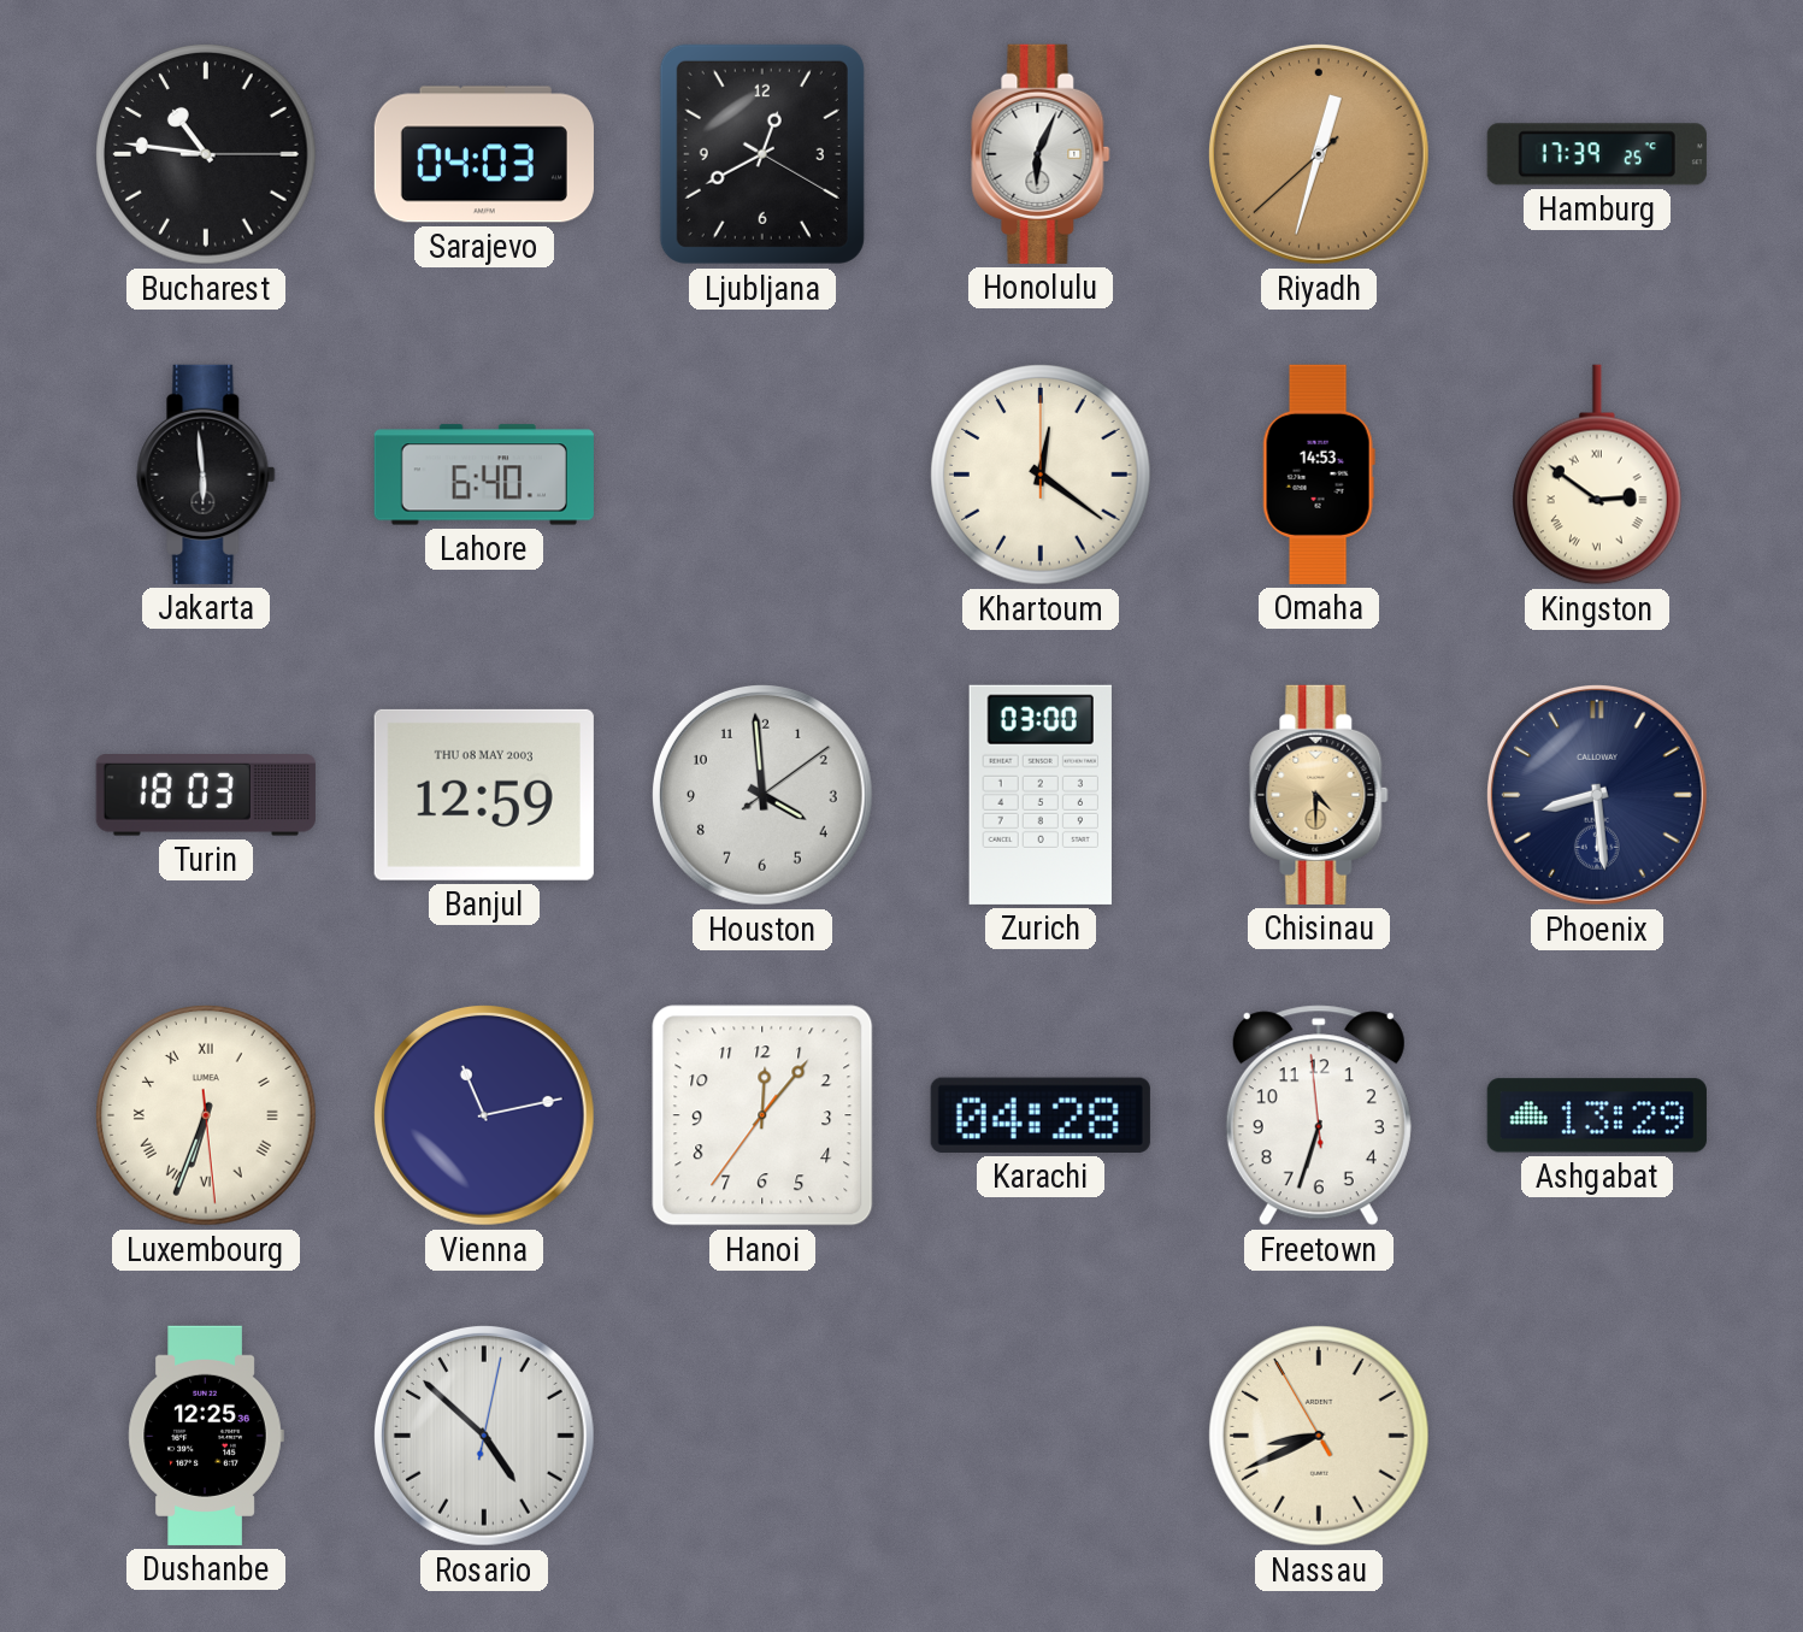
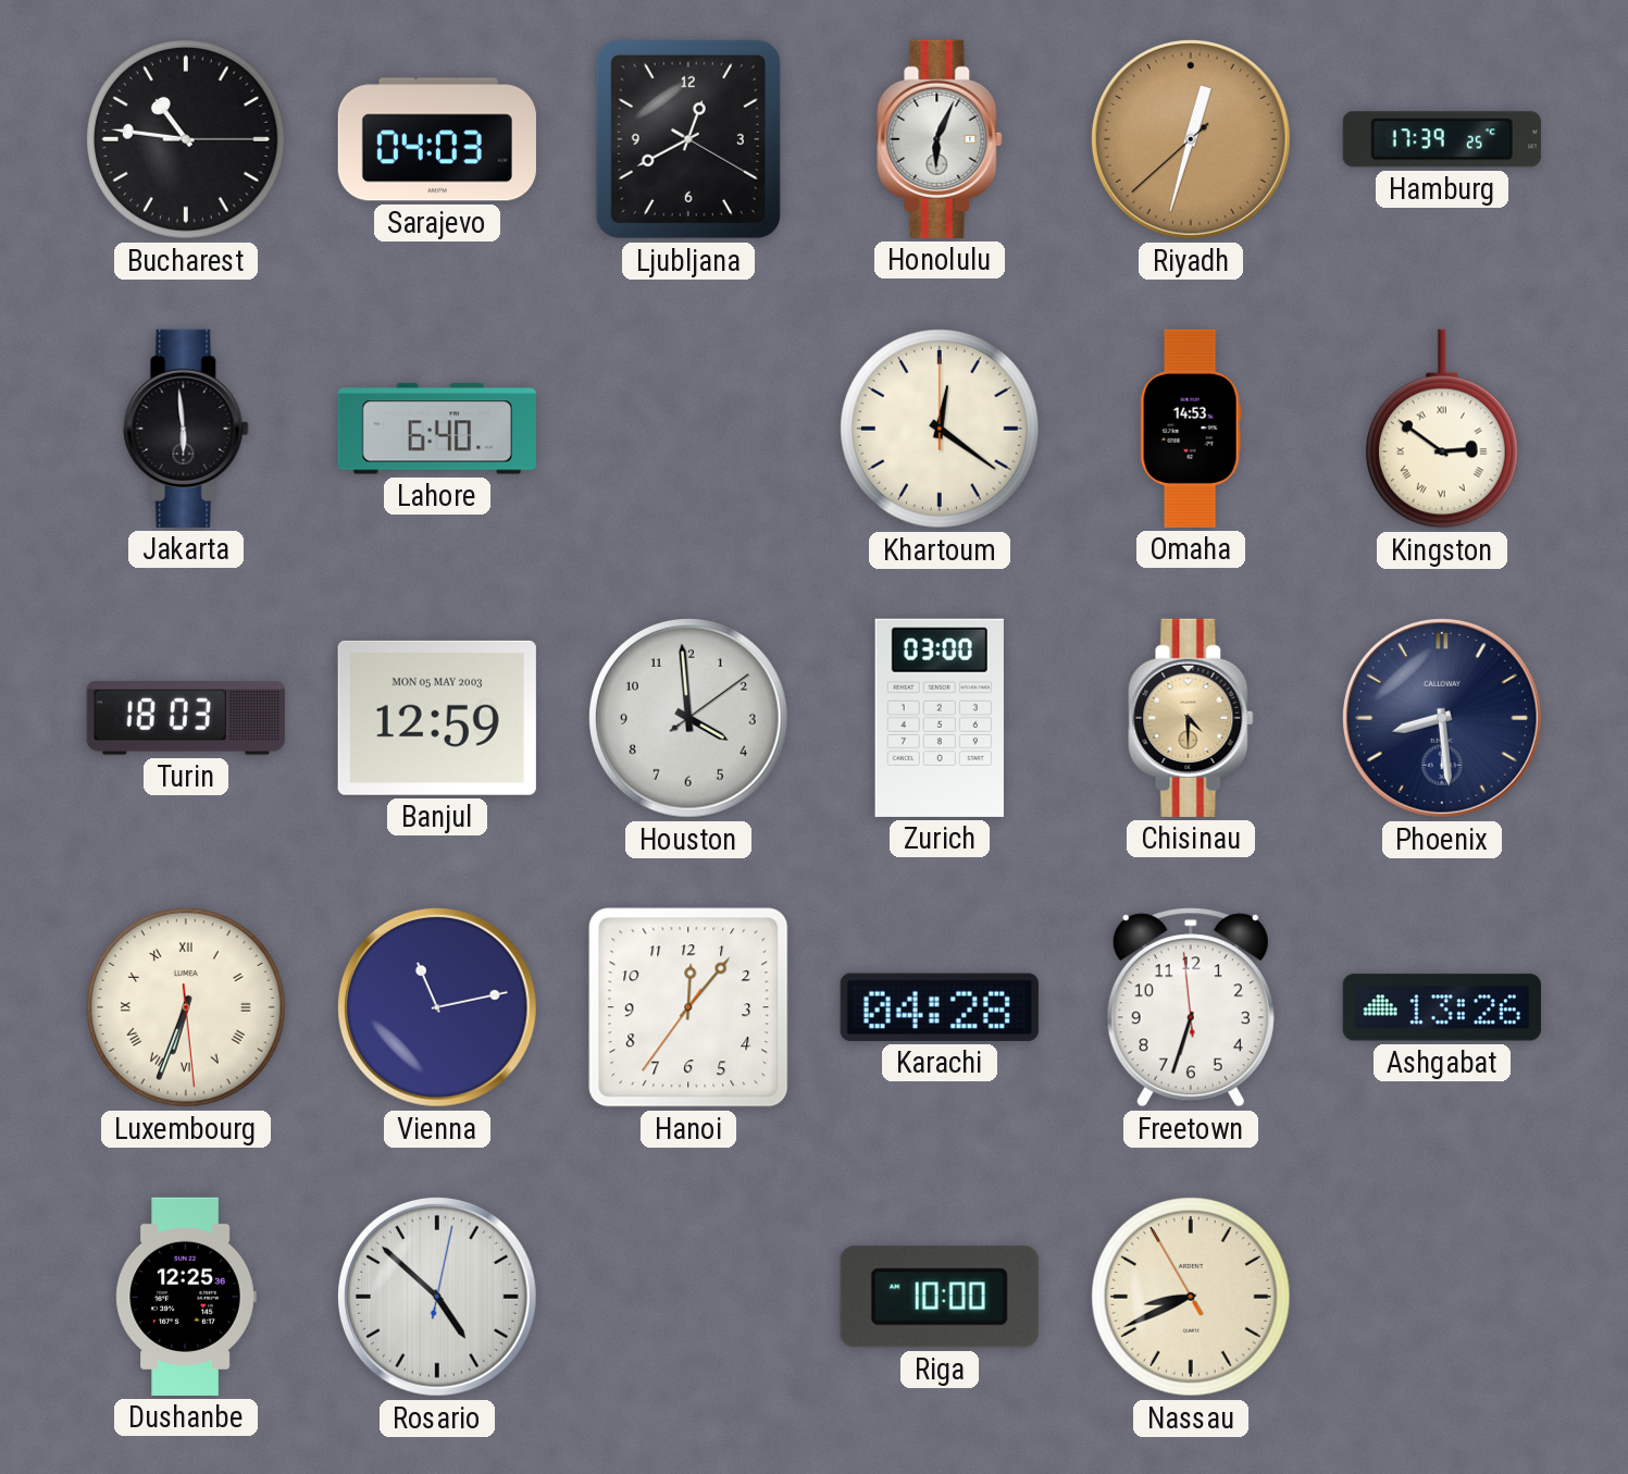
Banjul date: THU 08 MAY 2003 -> MON 05 MAY 2003
Ashgabat: 13:29 -> 13:26
Riga: none -> 10:00
